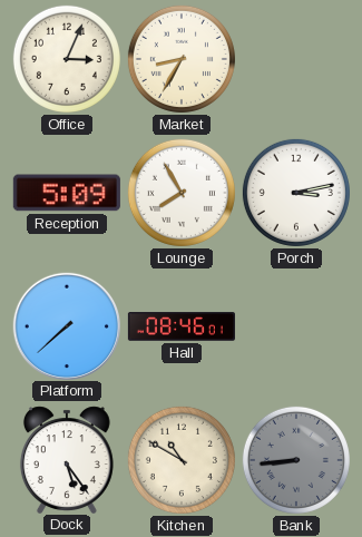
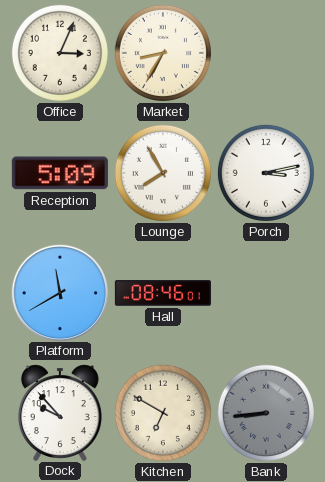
Platform: 7:38 -> 11:40
Dock: 5:24 -> 9:53
Kitchen: 10:50 -> 6:50
